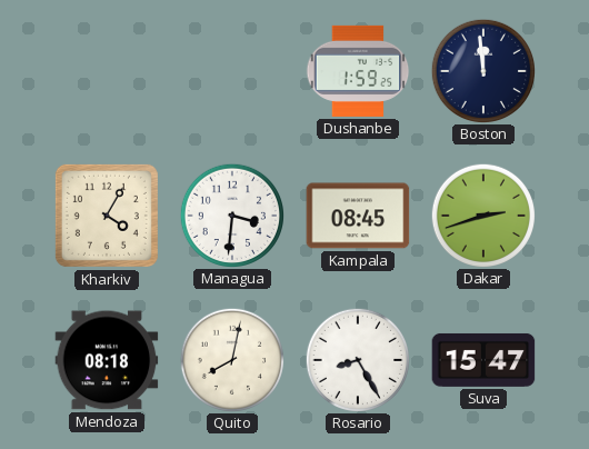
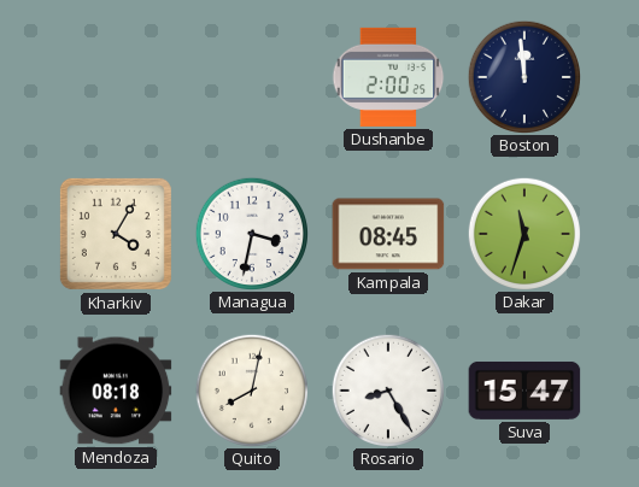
Dushanbe: 1:59 -> 2:00
Managua: 3:31 -> 3:32
Dakar: 2:42 -> 11:33
